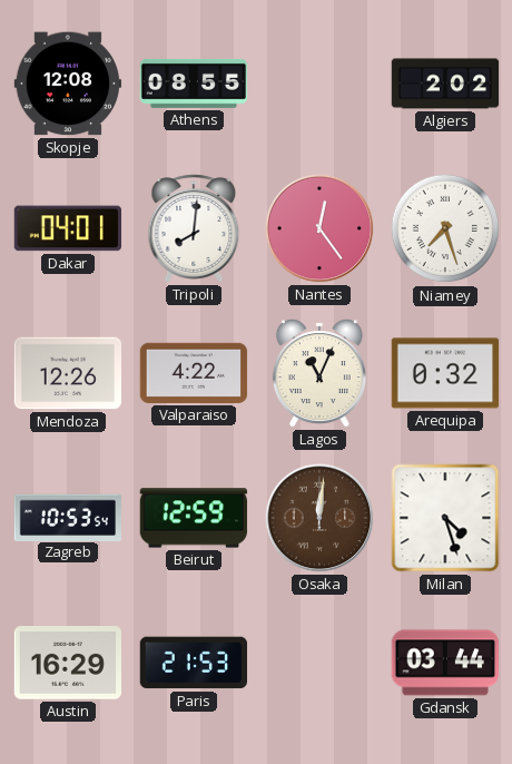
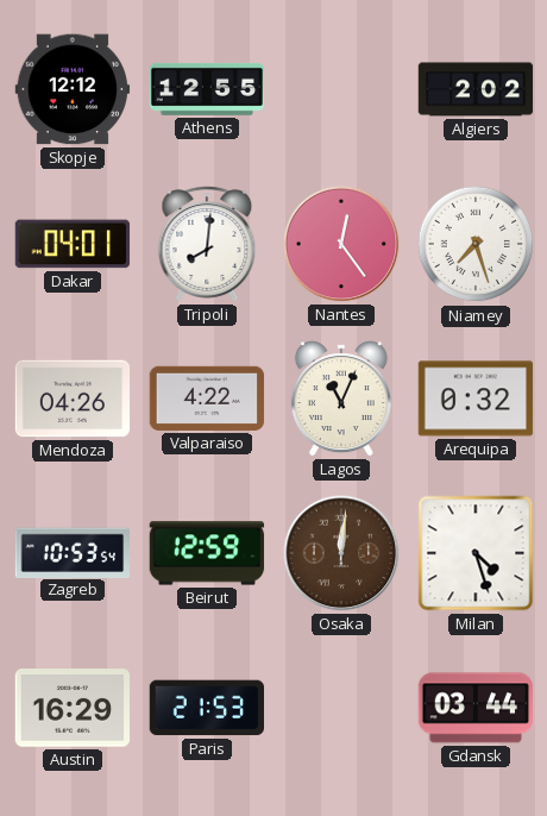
Skopje: 12:08 -> 12:12
Athens: 08:55 -> 12:55
Mendoza: 12:26 -> 04:26
